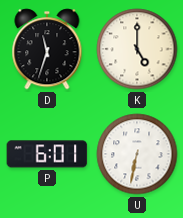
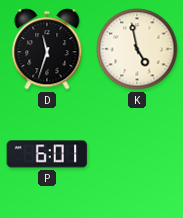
K: 5:00 -> 4:58
U: 6:32 -> none
